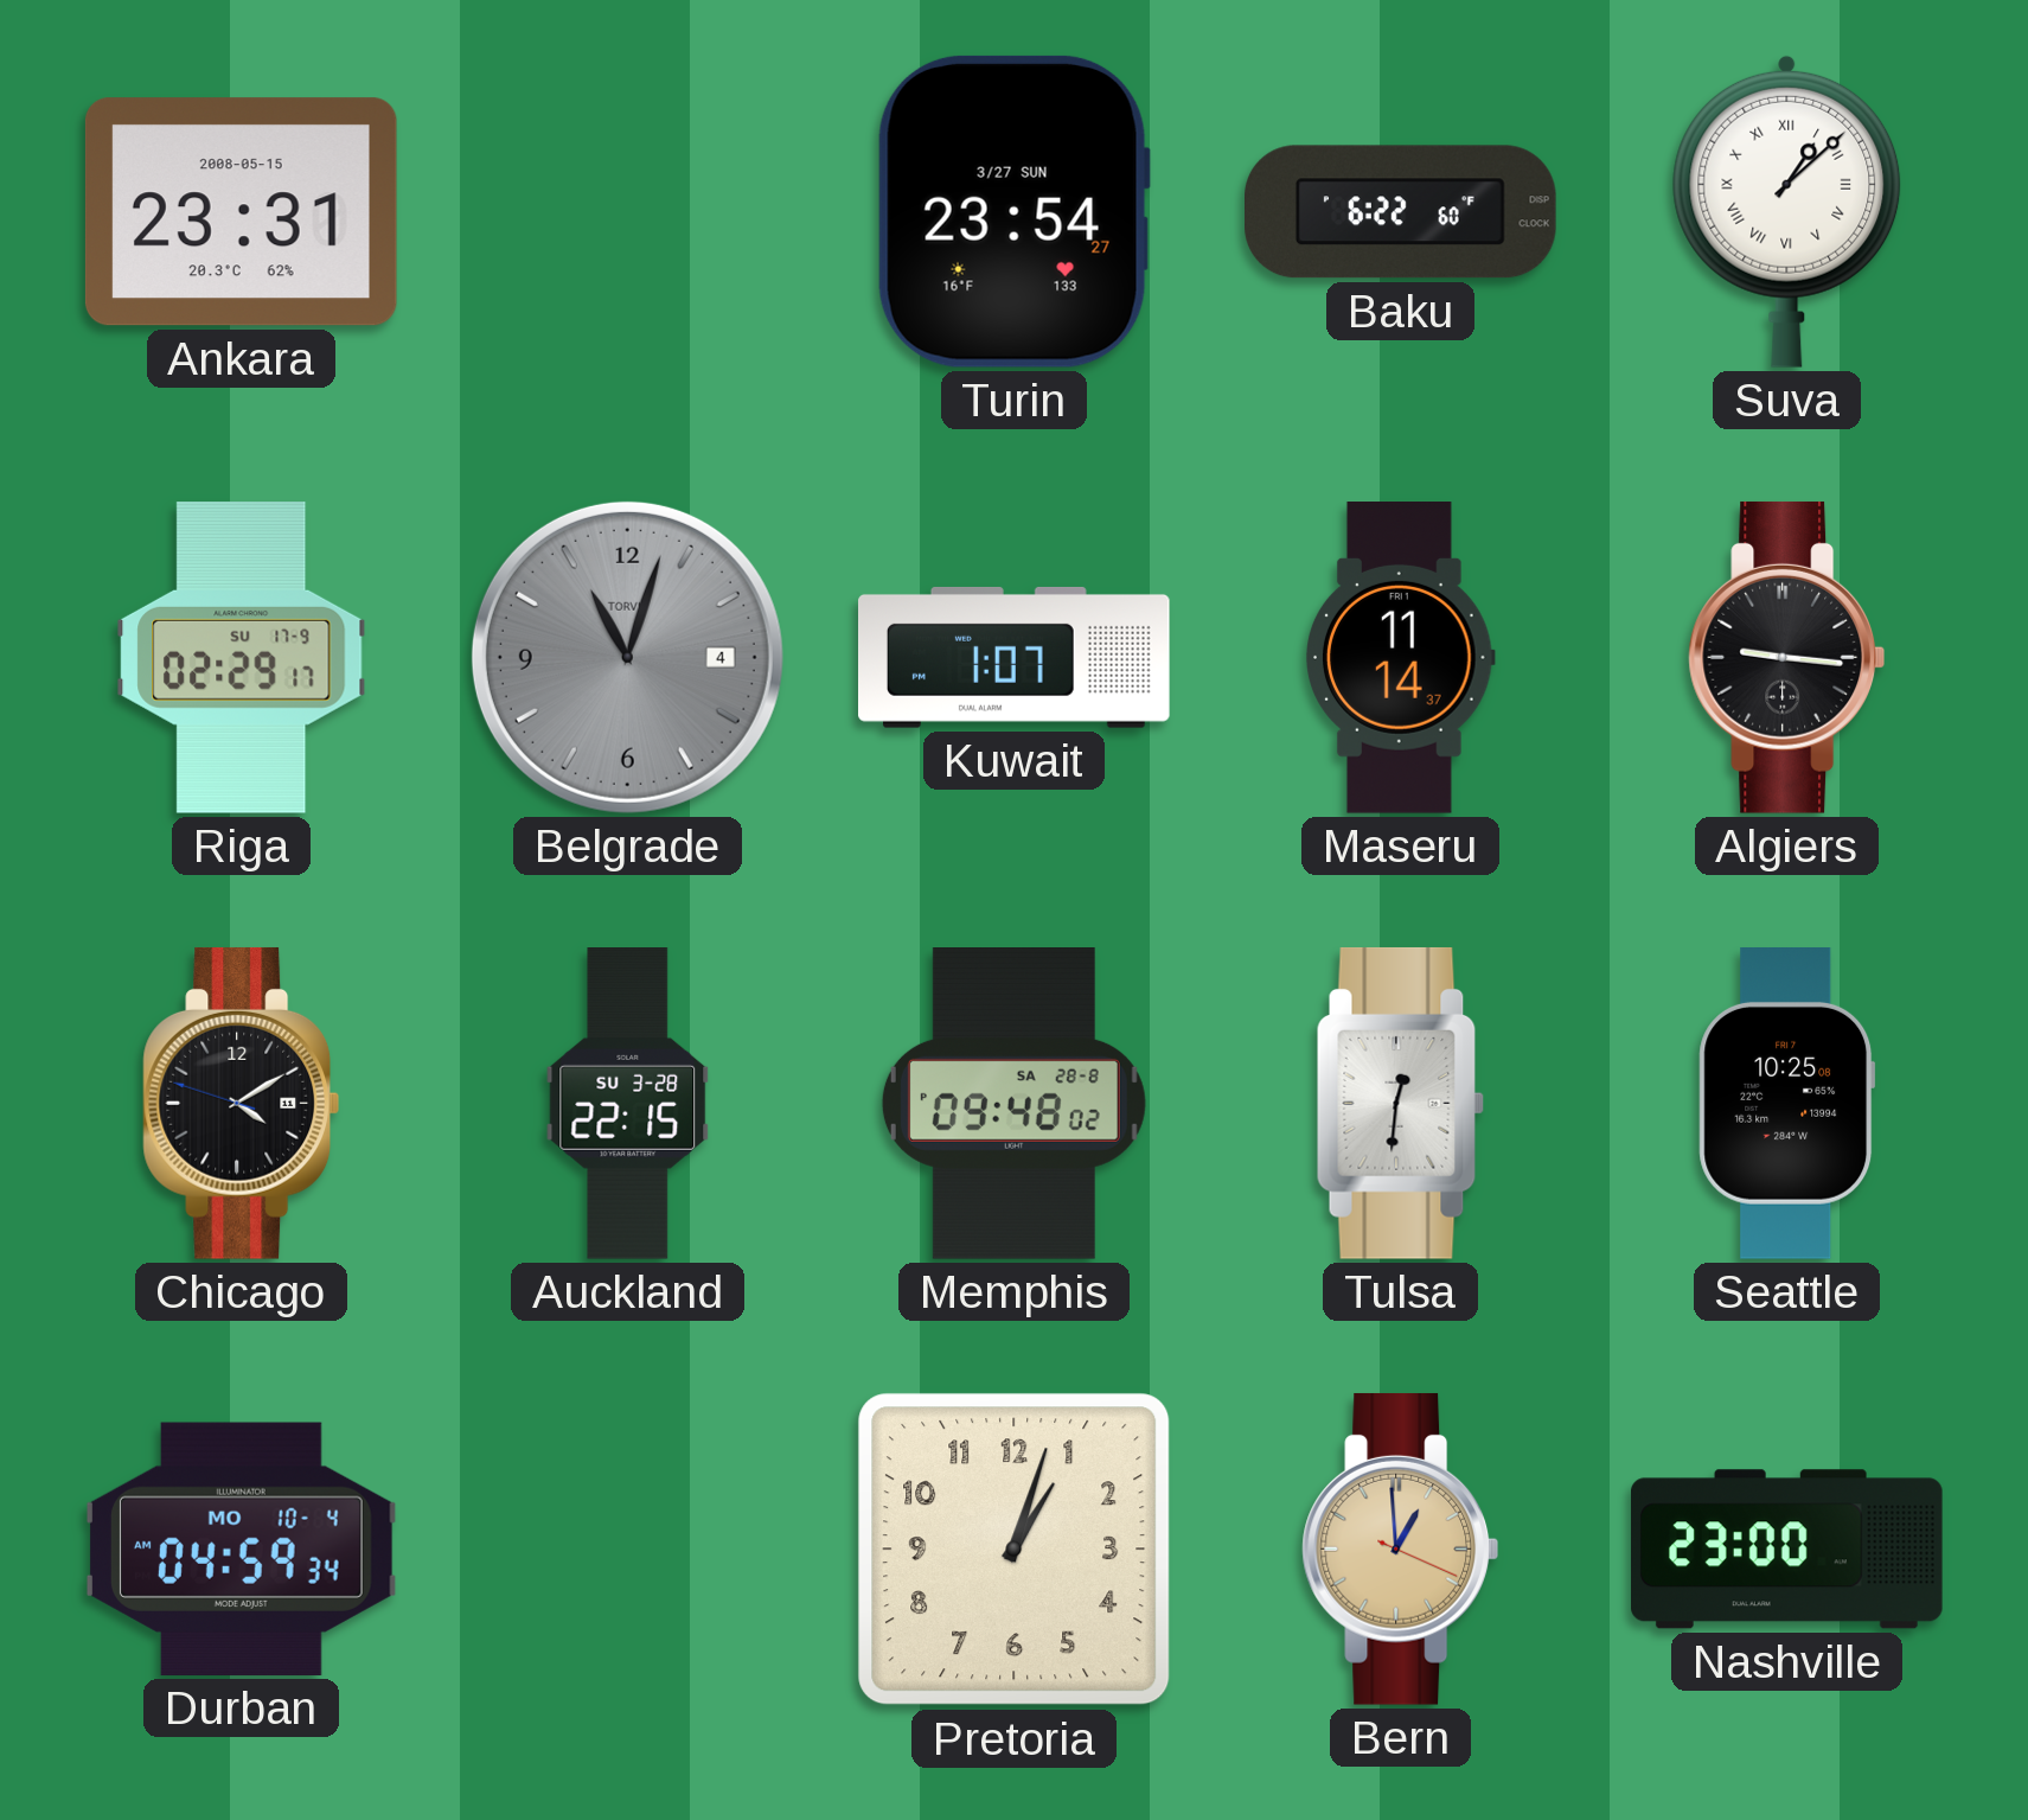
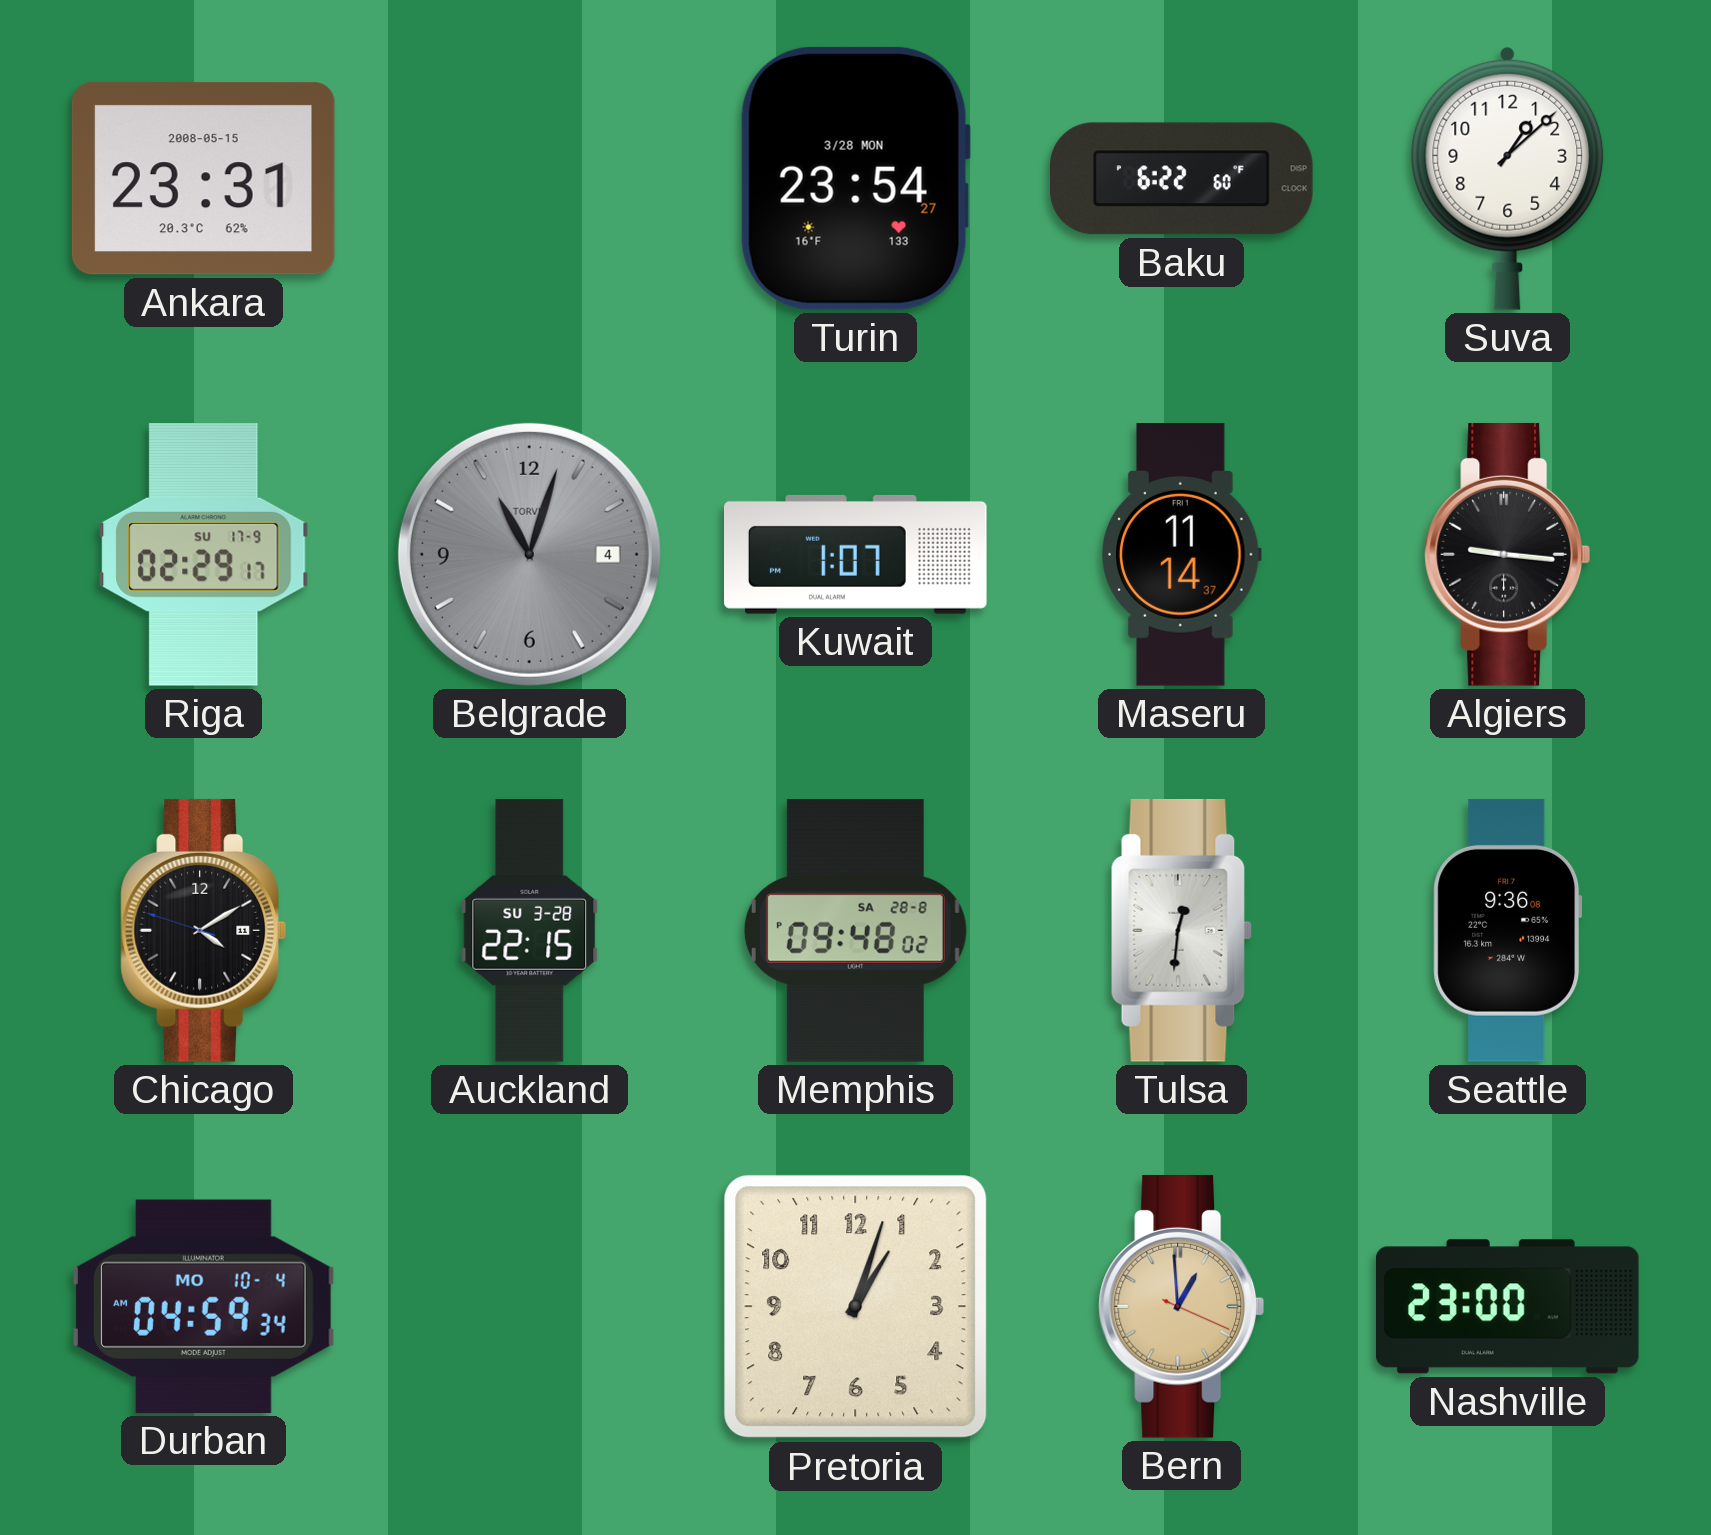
Turin date: 3/27 SUN -> 3/28 MON
Suva numerals: Roman -> Arabic
Seattle: 10:25 -> 9:36
